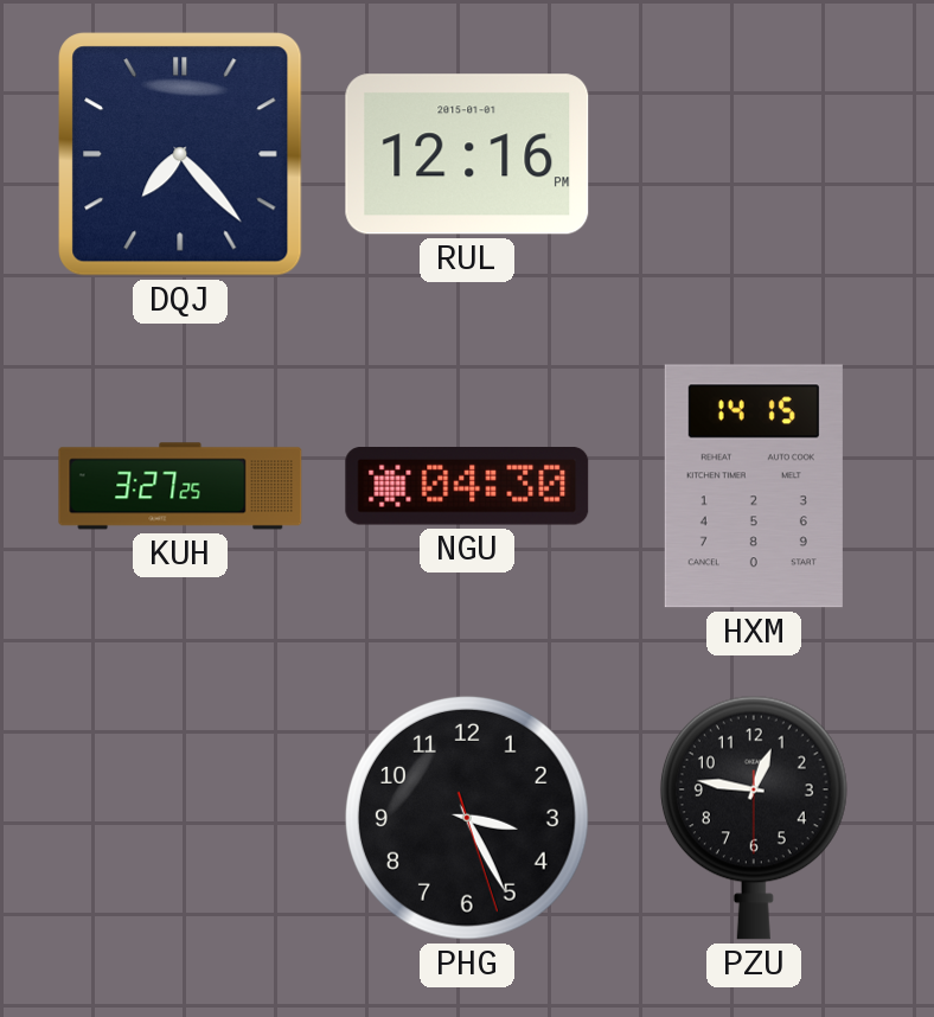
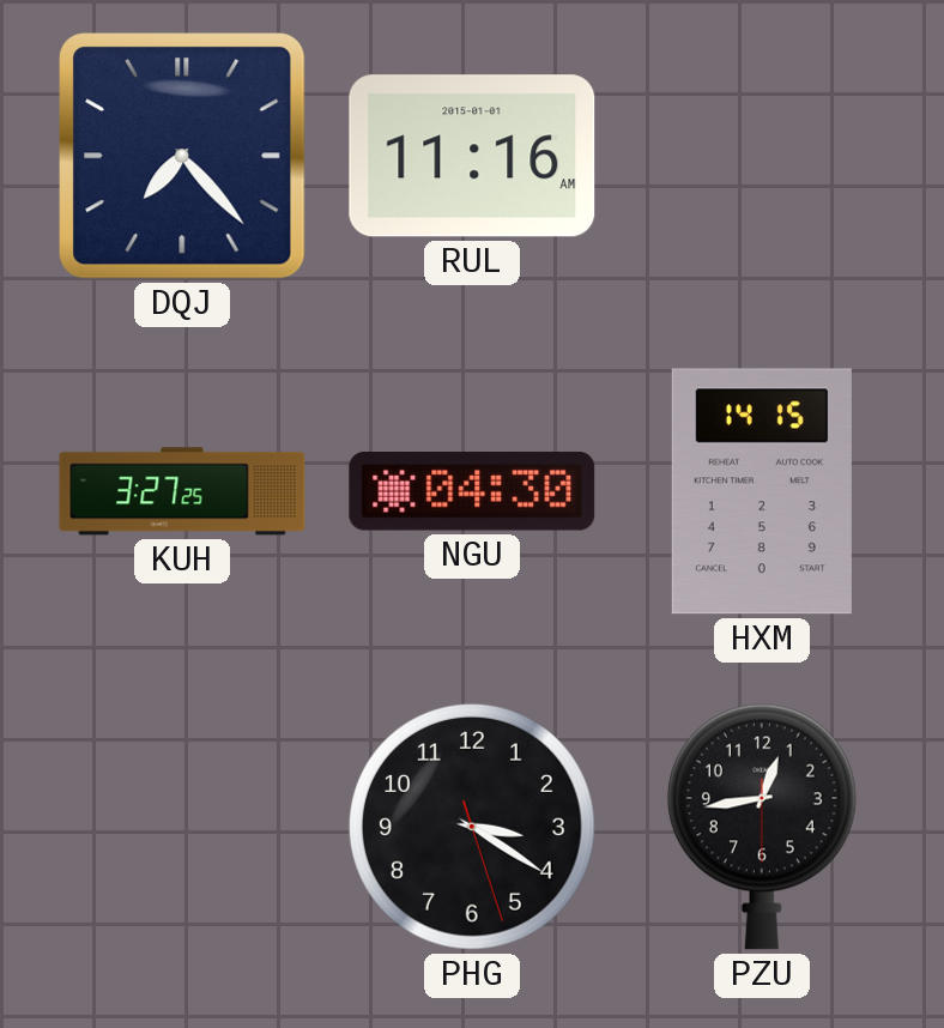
RUL: 12:16 -> 11:16
PHG: 3:25 -> 3:20
PZU: 12:46 -> 12:43
